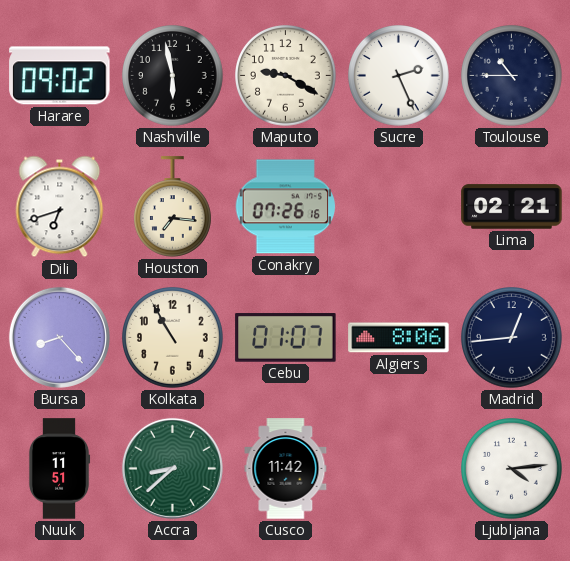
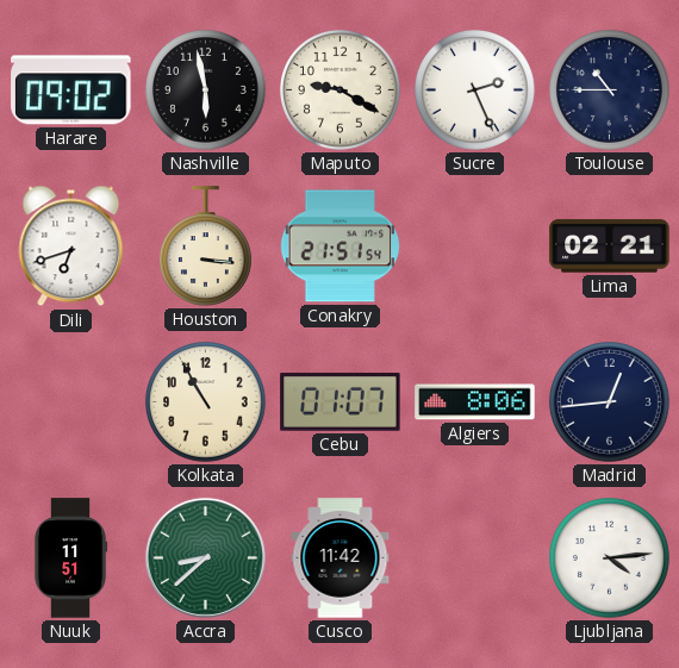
Houston: 7:16 -> 3:16
Conakry: 07:26 -> 21:51
Bursa: 8:23 -> none
